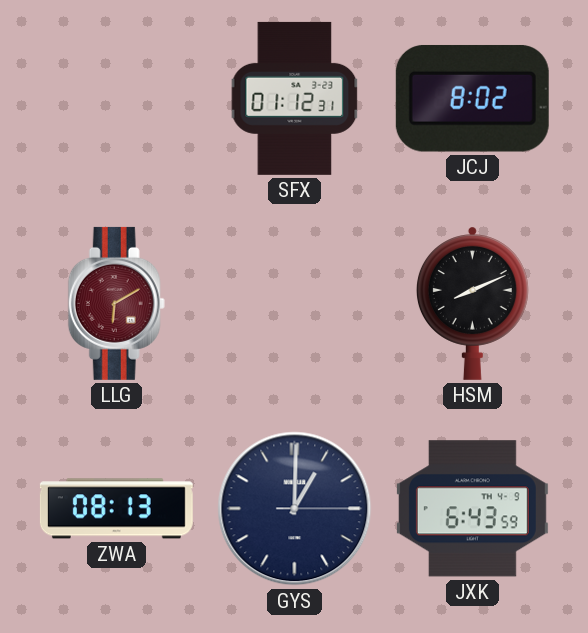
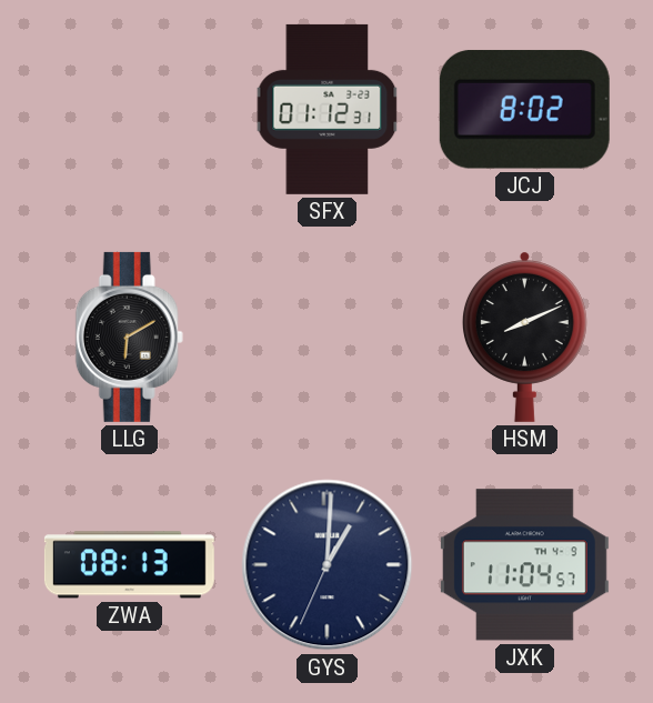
LLG dial: burgundy -> black
GYS: 1:00:15 -> 1:00:34
JXK: 6:43 -> 11:04
